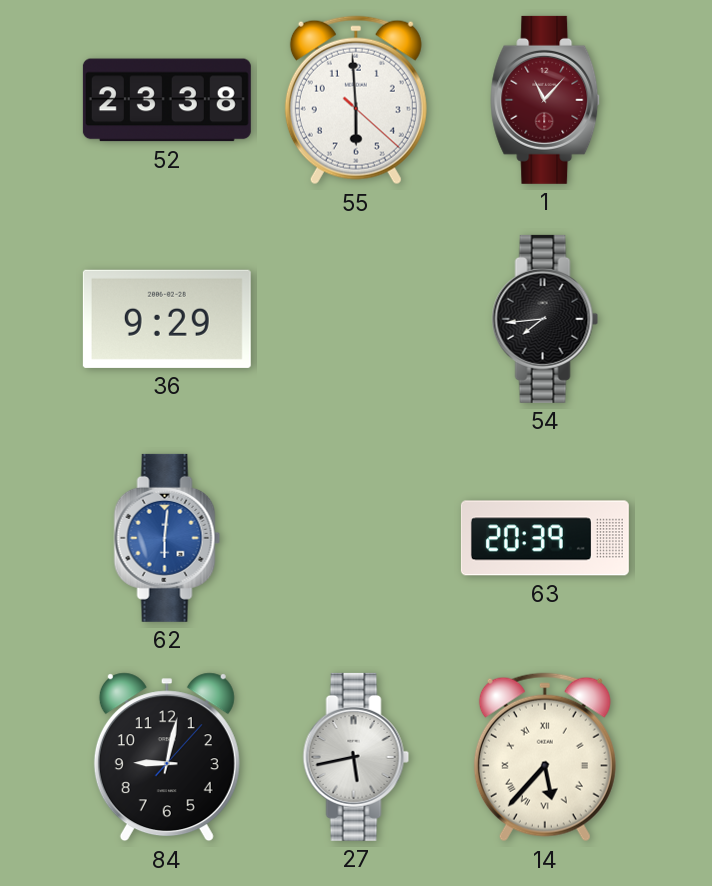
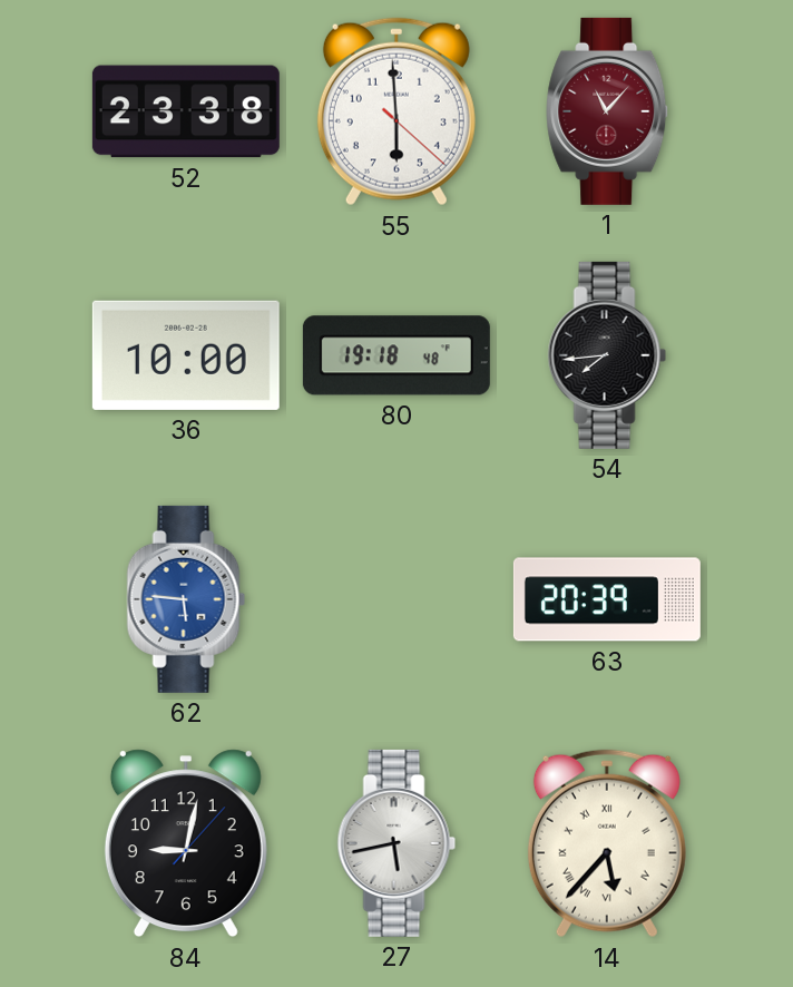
36: 9:29 -> 10:00
80: none -> 19:18
62: 6:01 -> 5:46
